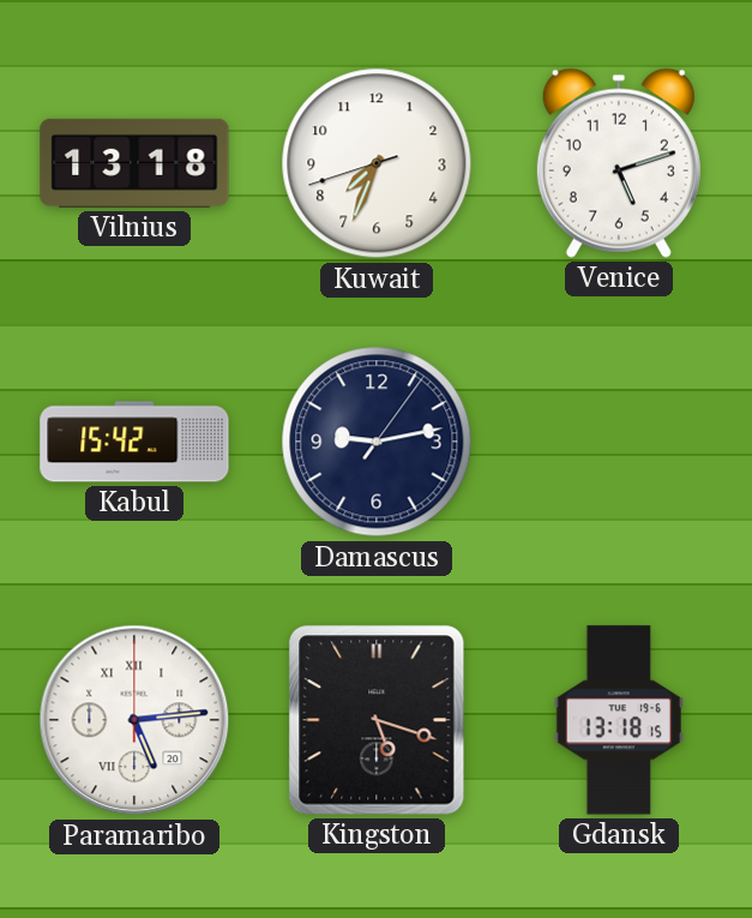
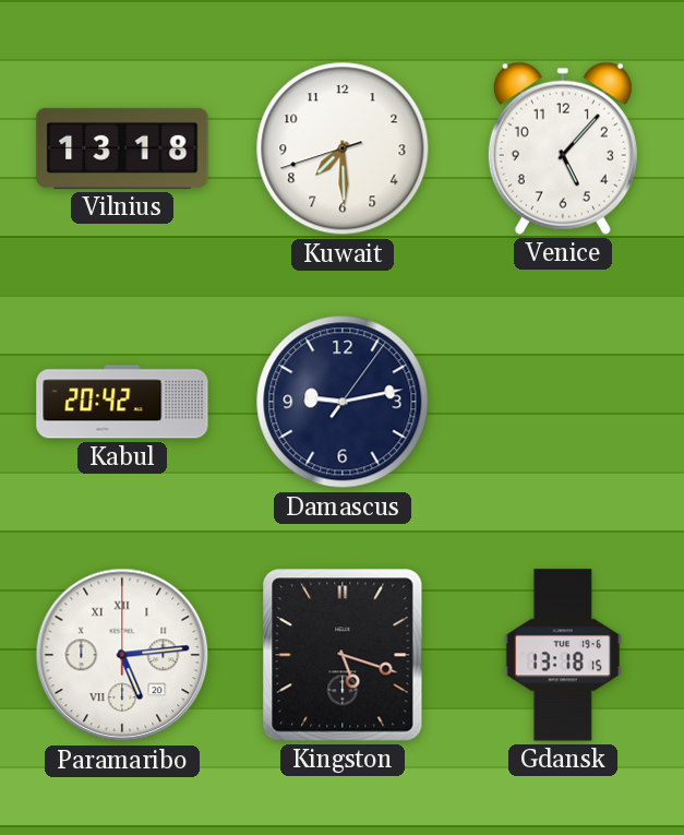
Kuwait: 7:33 -> 7:29
Venice: 5:12 -> 5:07
Kabul: 15:42 -> 20:42
